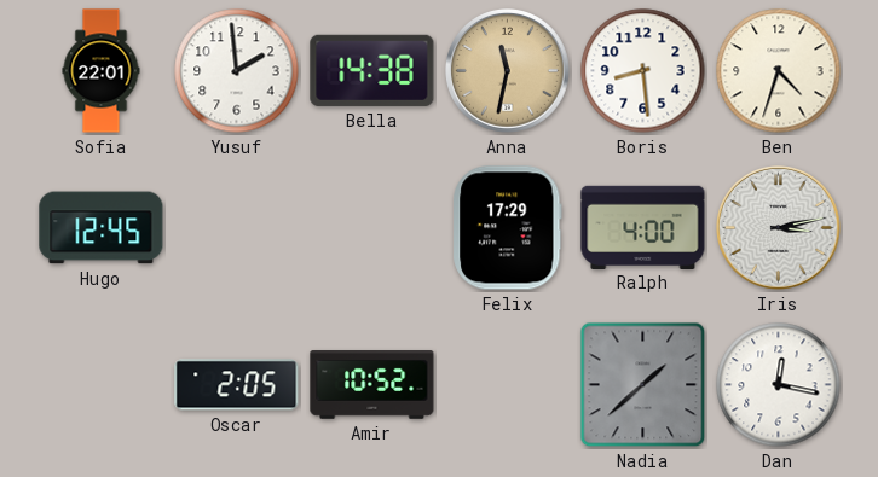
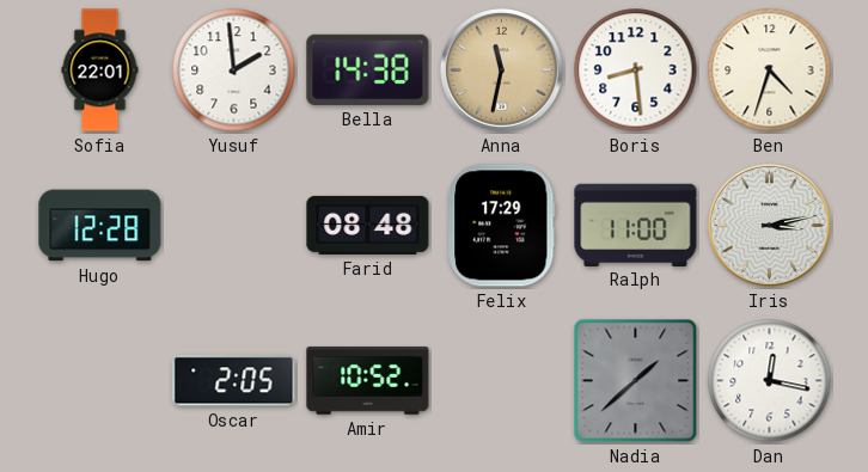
Hugo: 12:45 -> 12:28
Farid: none -> 08:48
Ralph: 4:00 -> 11:00
